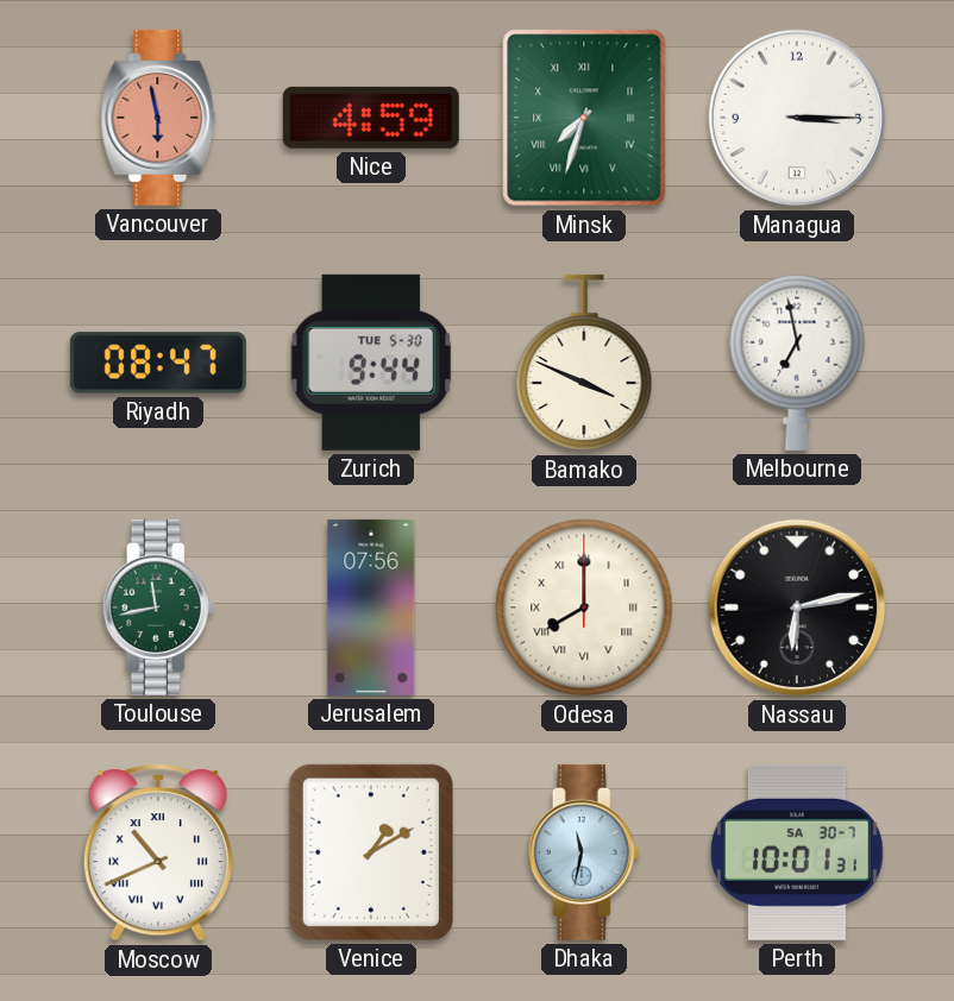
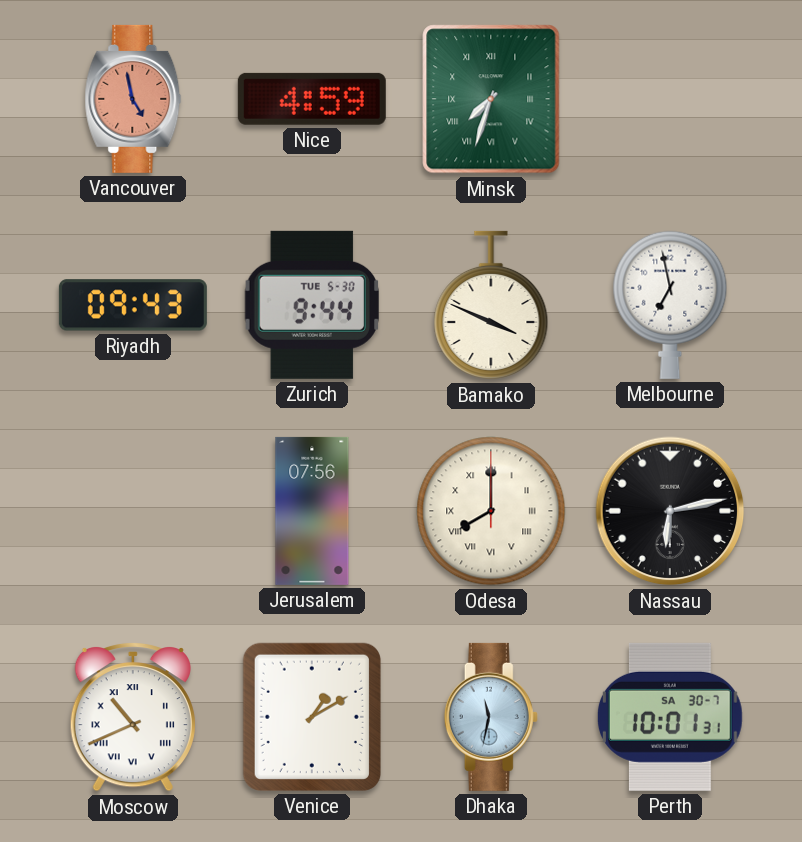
Vancouver: 5:58 -> 4:58
Managua: 3:15 -> none
Riyadh: 08:47 -> 09:43
Toulouse: 11:43 -> none
